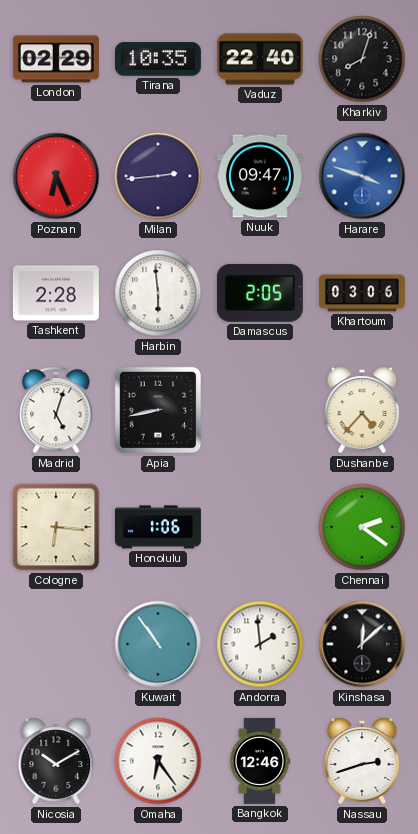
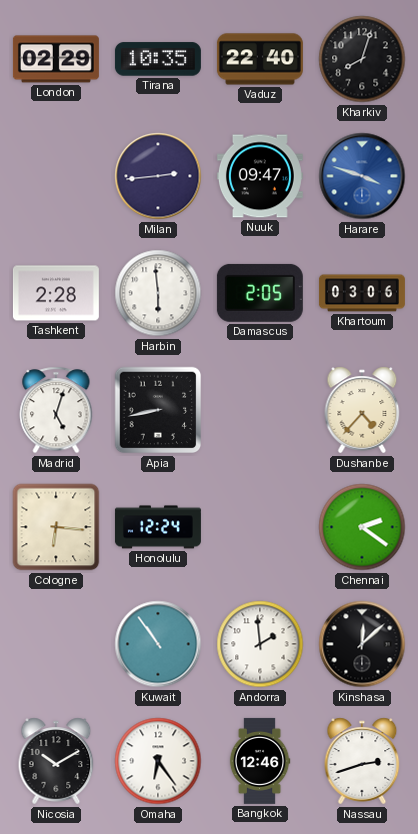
Poznan: 6:26 -> none
Honolulu: 1:06 -> 12:24
